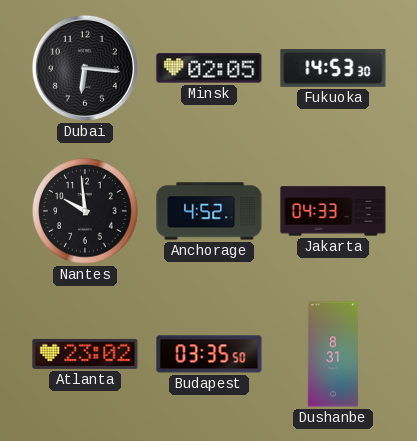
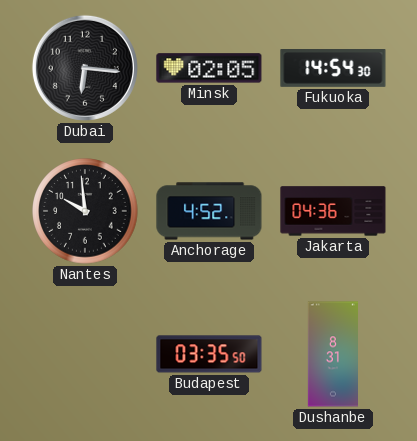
Fukuoka: 14:53 -> 14:54
Jakarta: 04:33 -> 04:36
Atlanta: 23:02 -> none
